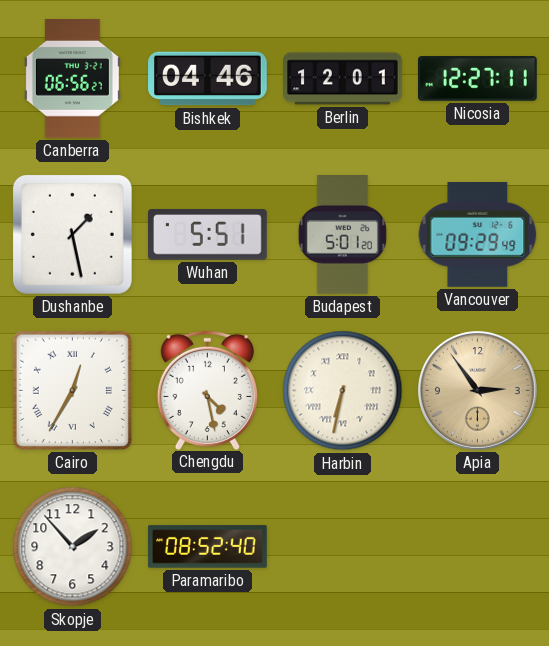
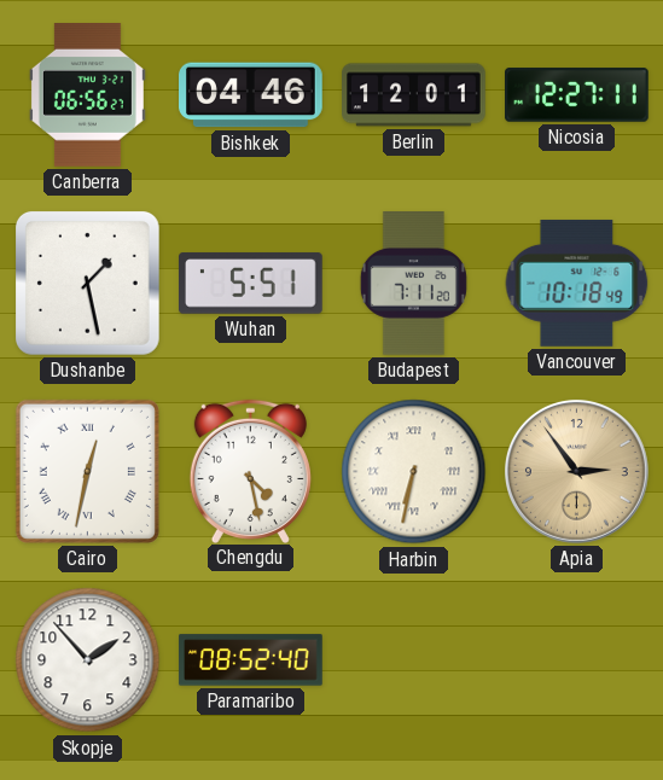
Budapest: 5:01 -> 7:11
Vancouver: 09:29 -> 10:18
Cairo: 12:35 -> 12:32
